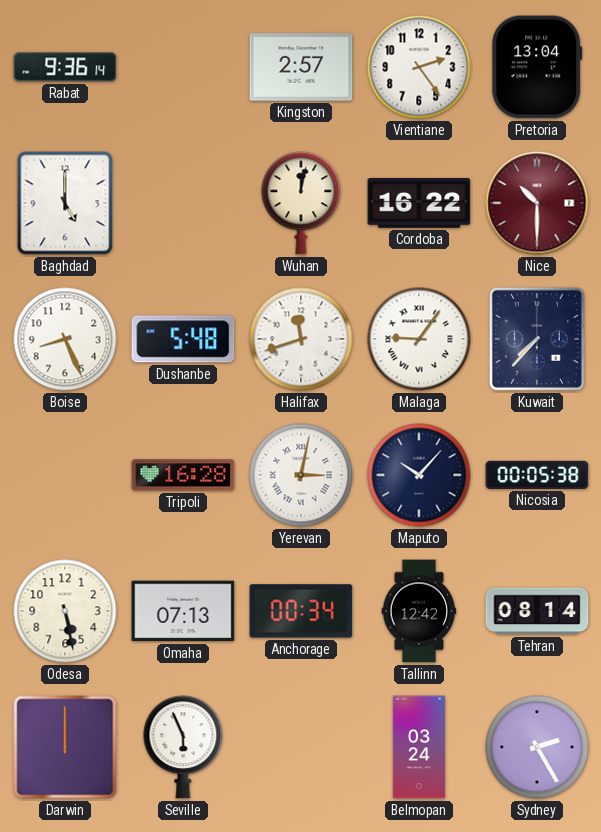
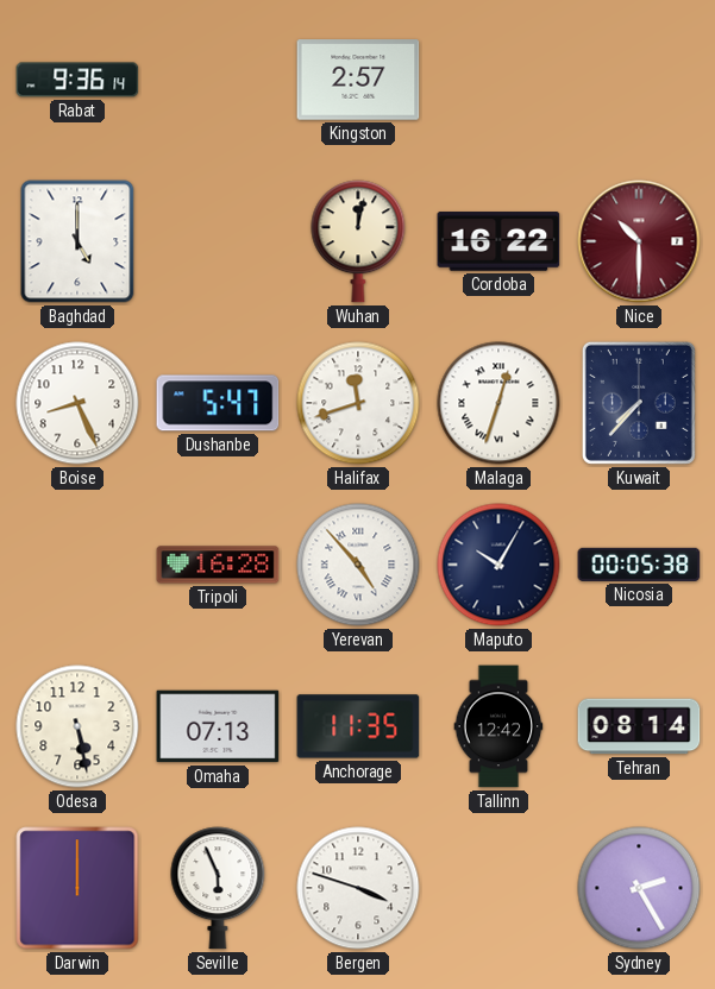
Vientiane: 2:24 -> none
Pretoria: 13:04 -> none
Dushanbe: 5:48 -> 5:47
Malaga: 9:06 -> 12:33
Yerevan: 3:02 -> 4:53
Maputo: 10:07 -> 10:05
Anchorage: 00:34 -> 11:35
Bergen: none -> 3:48
Belmopan: 03:24 -> none
